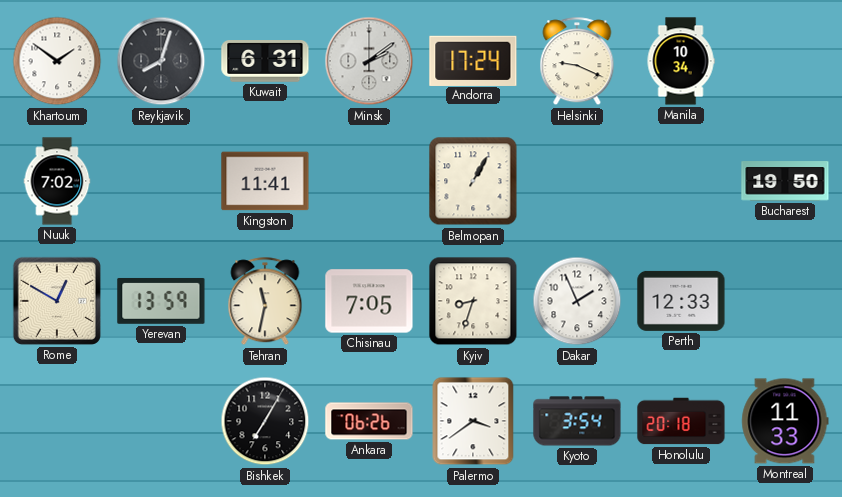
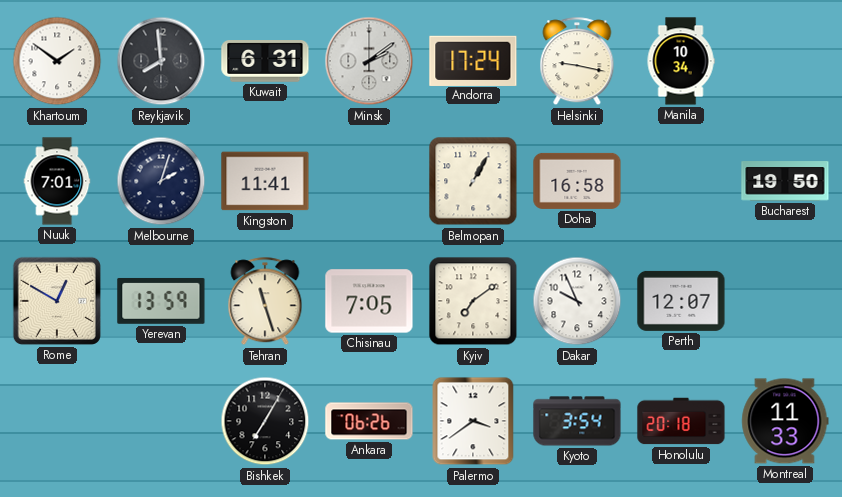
Reykjavik: 8:03 -> 7:59
Helsinki: 9:19 -> 9:17
Nuuk: 7:02 -> 7:01
Melbourne: none -> 2:03
Doha: none -> 16:58
Tehran: 11:32 -> 11:27
Kyiv: 8:33 -> 7:09
Dakar: 1:56 -> 9:56
Perth: 12:33 -> 12:07
